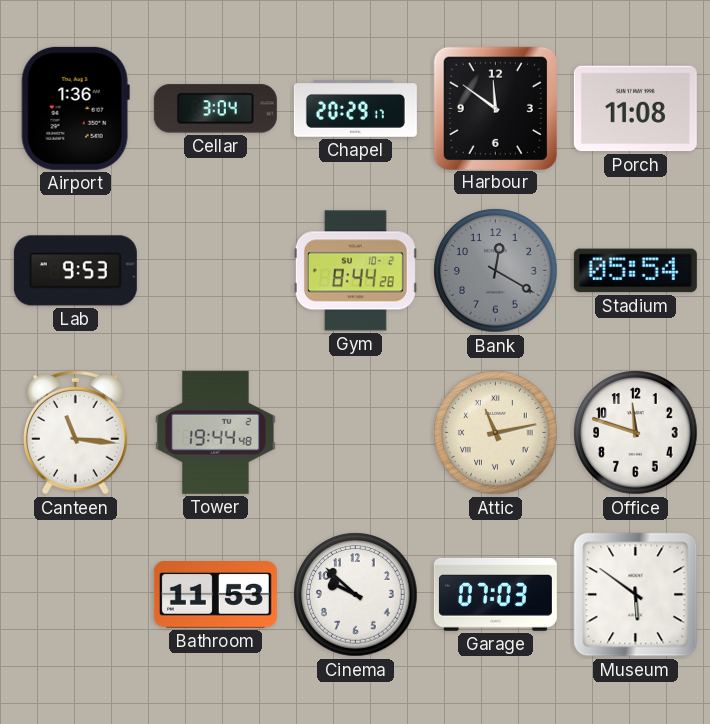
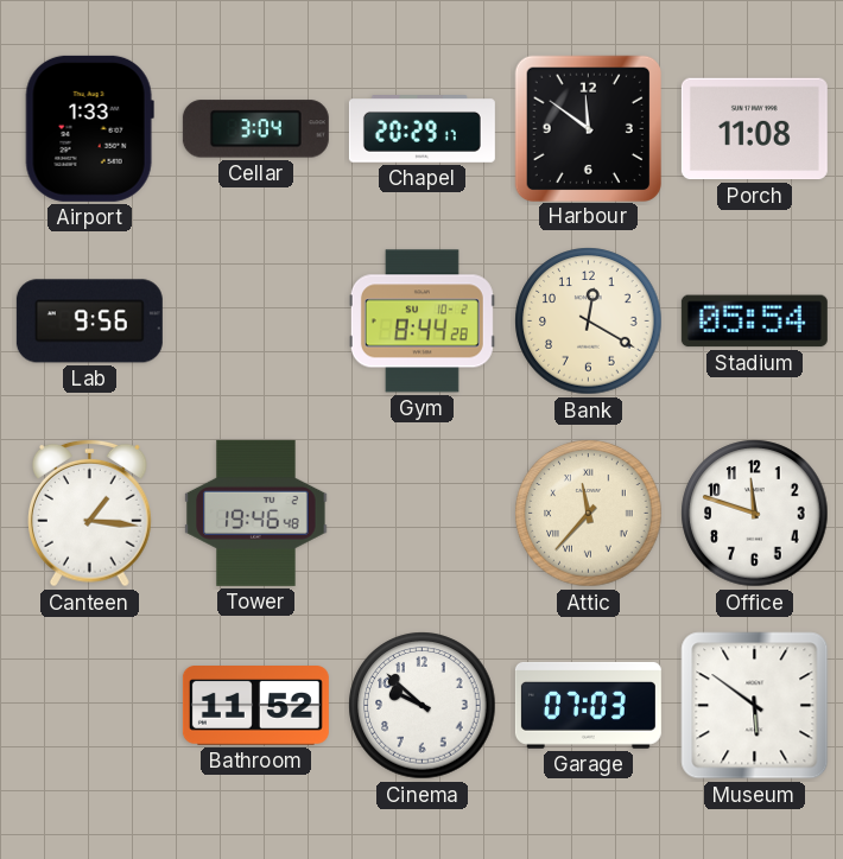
Airport: 1:36 -> 1:33
Lab: 9:53 -> 9:56
Bank dial: grey -> cream
Canteen: 11:16 -> 1:16
Tower: 19:44 -> 19:46
Attic: 11:13 -> 11:37
Bathroom: 11:53 -> 11:52
